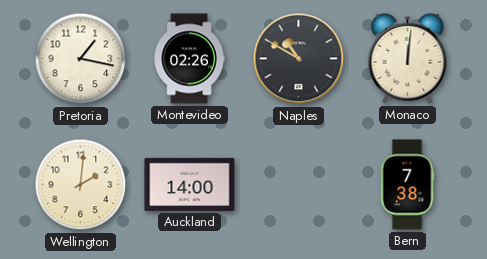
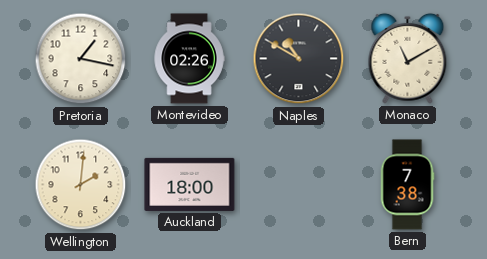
Monaco: 12:01 -> 11:10
Auckland: 14:00 -> 18:00
